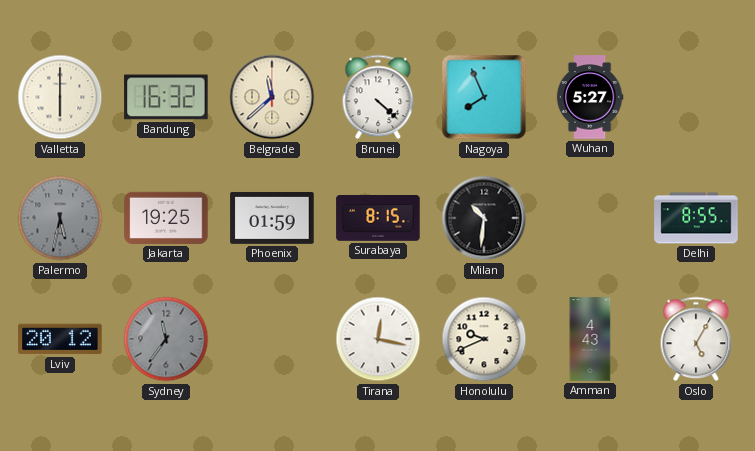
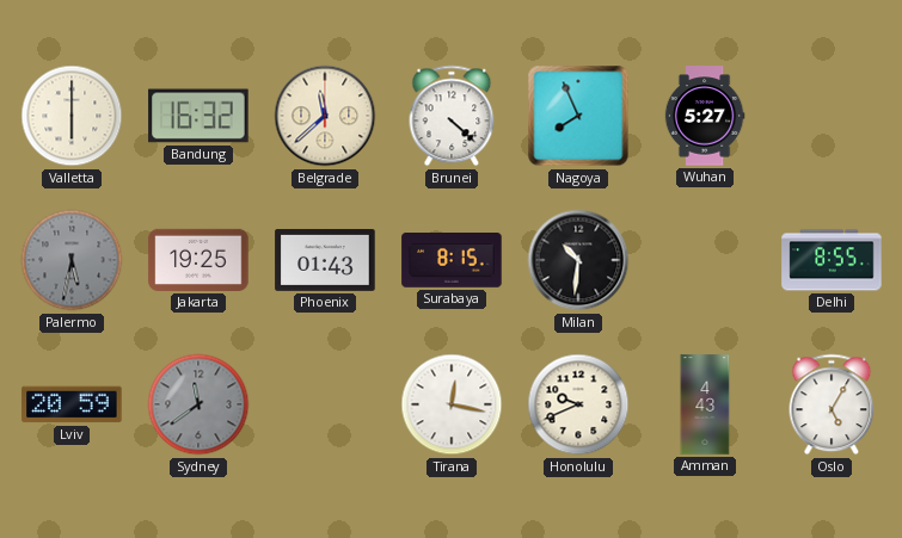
Phoenix: 01:59 -> 01:43
Lviv: 20:12 -> 20:59
Sydney: 11:36 -> 11:39
